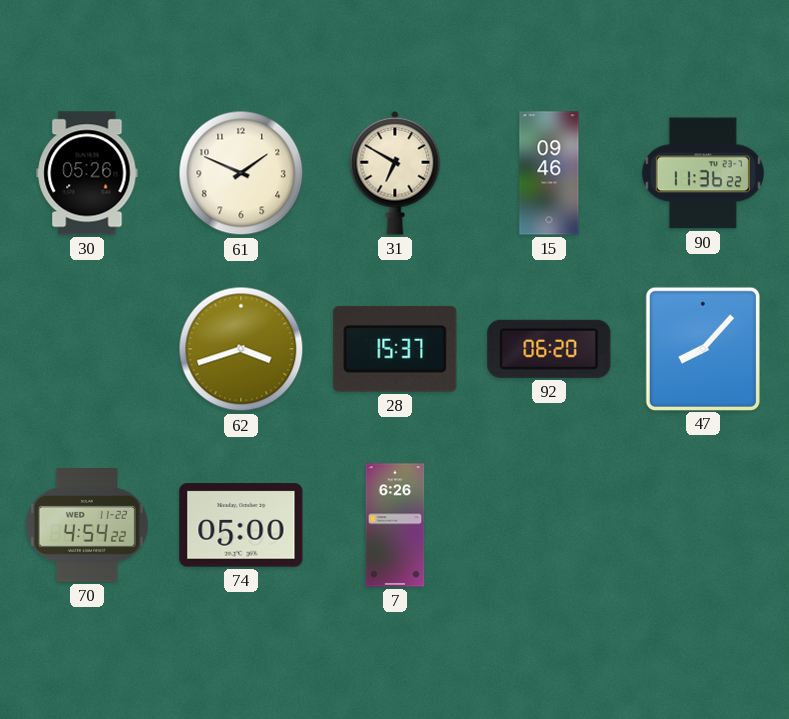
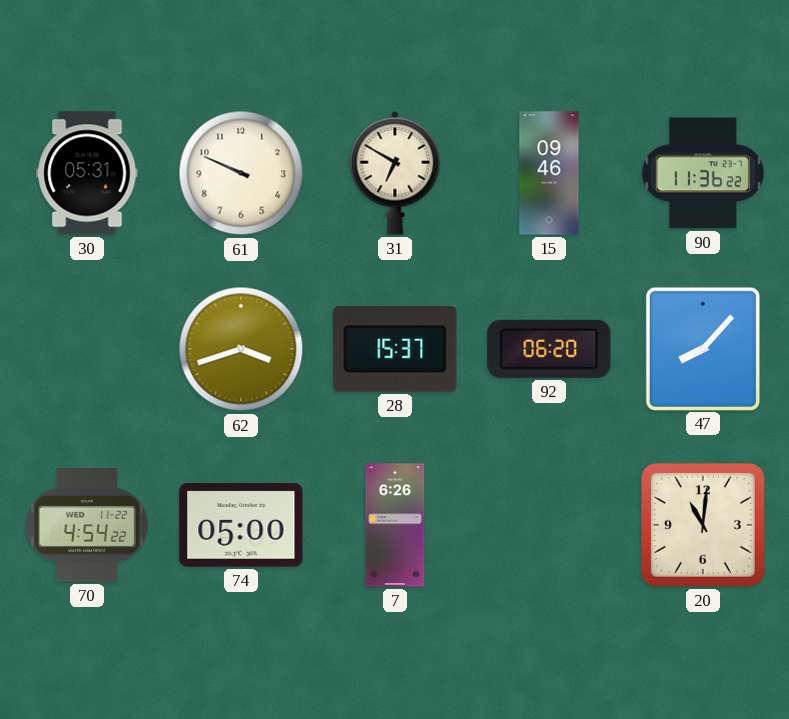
30: 05:26 -> 05:31
61: 1:49 -> 9:49
20: none -> 11:01
